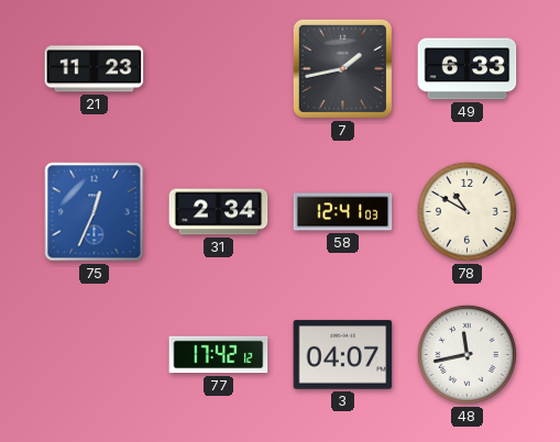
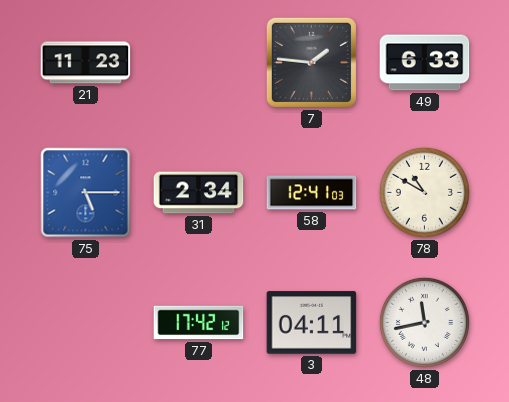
7: 1:43 -> 1:46
75: 12:34 -> 5:15
3: 04:07 -> 04:11
